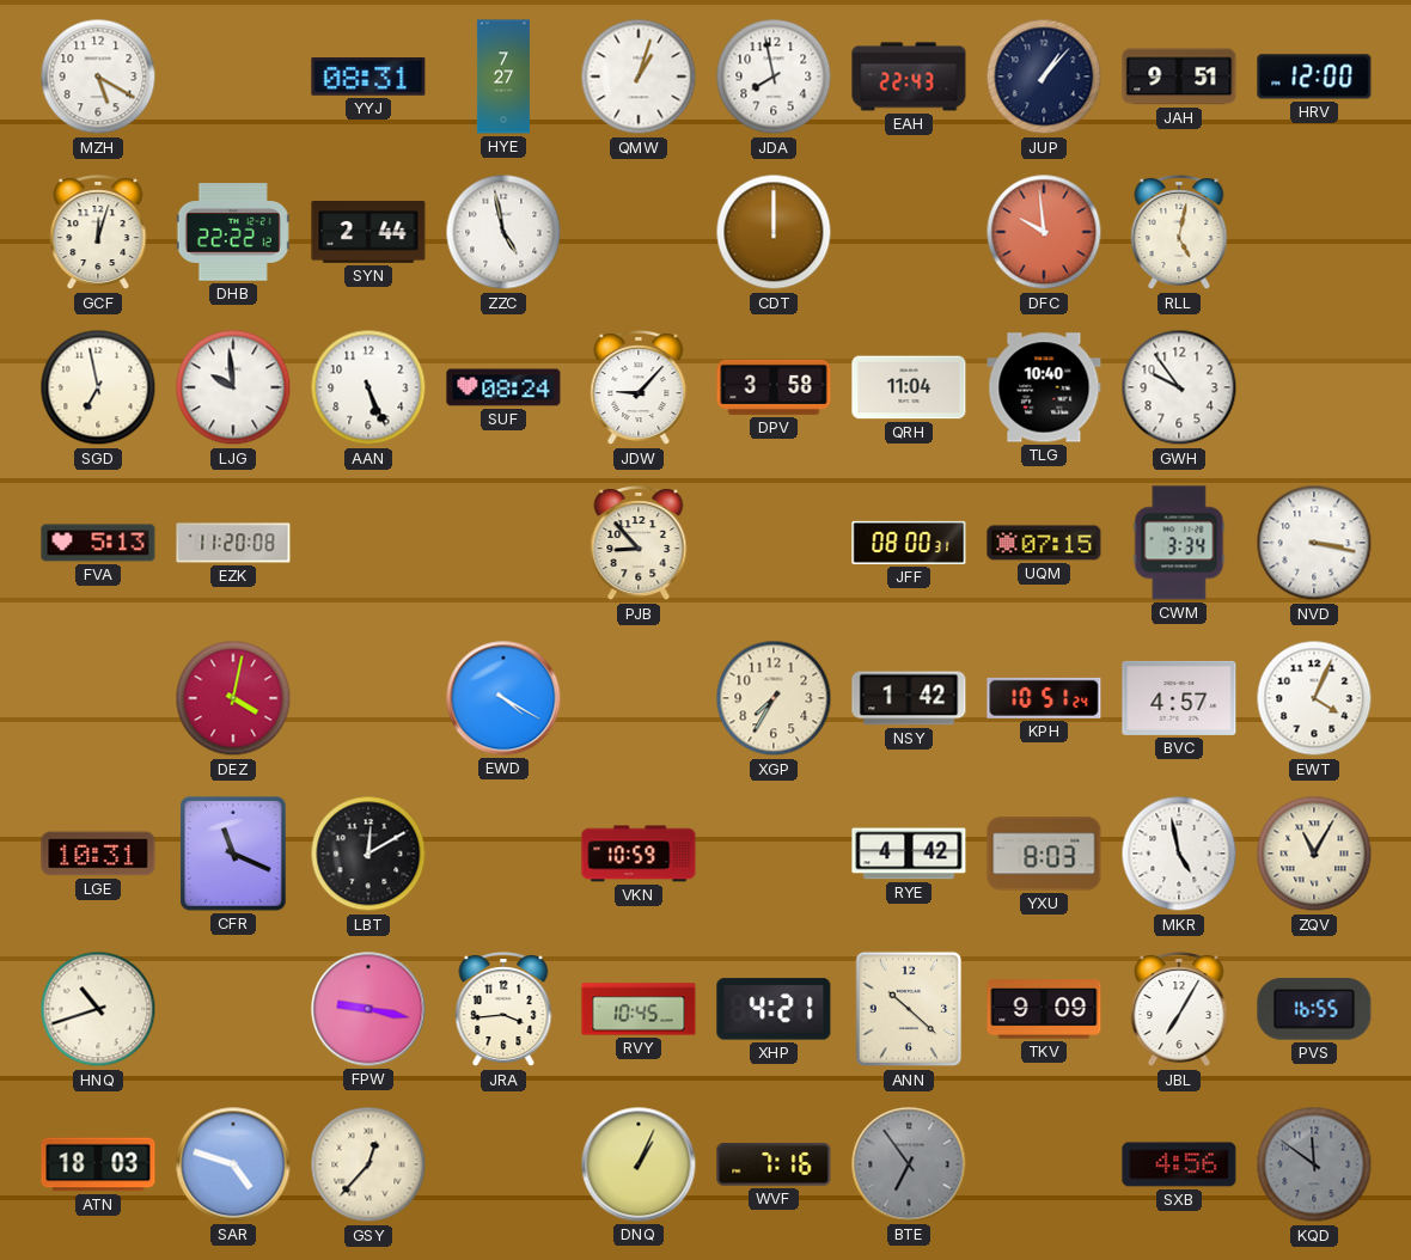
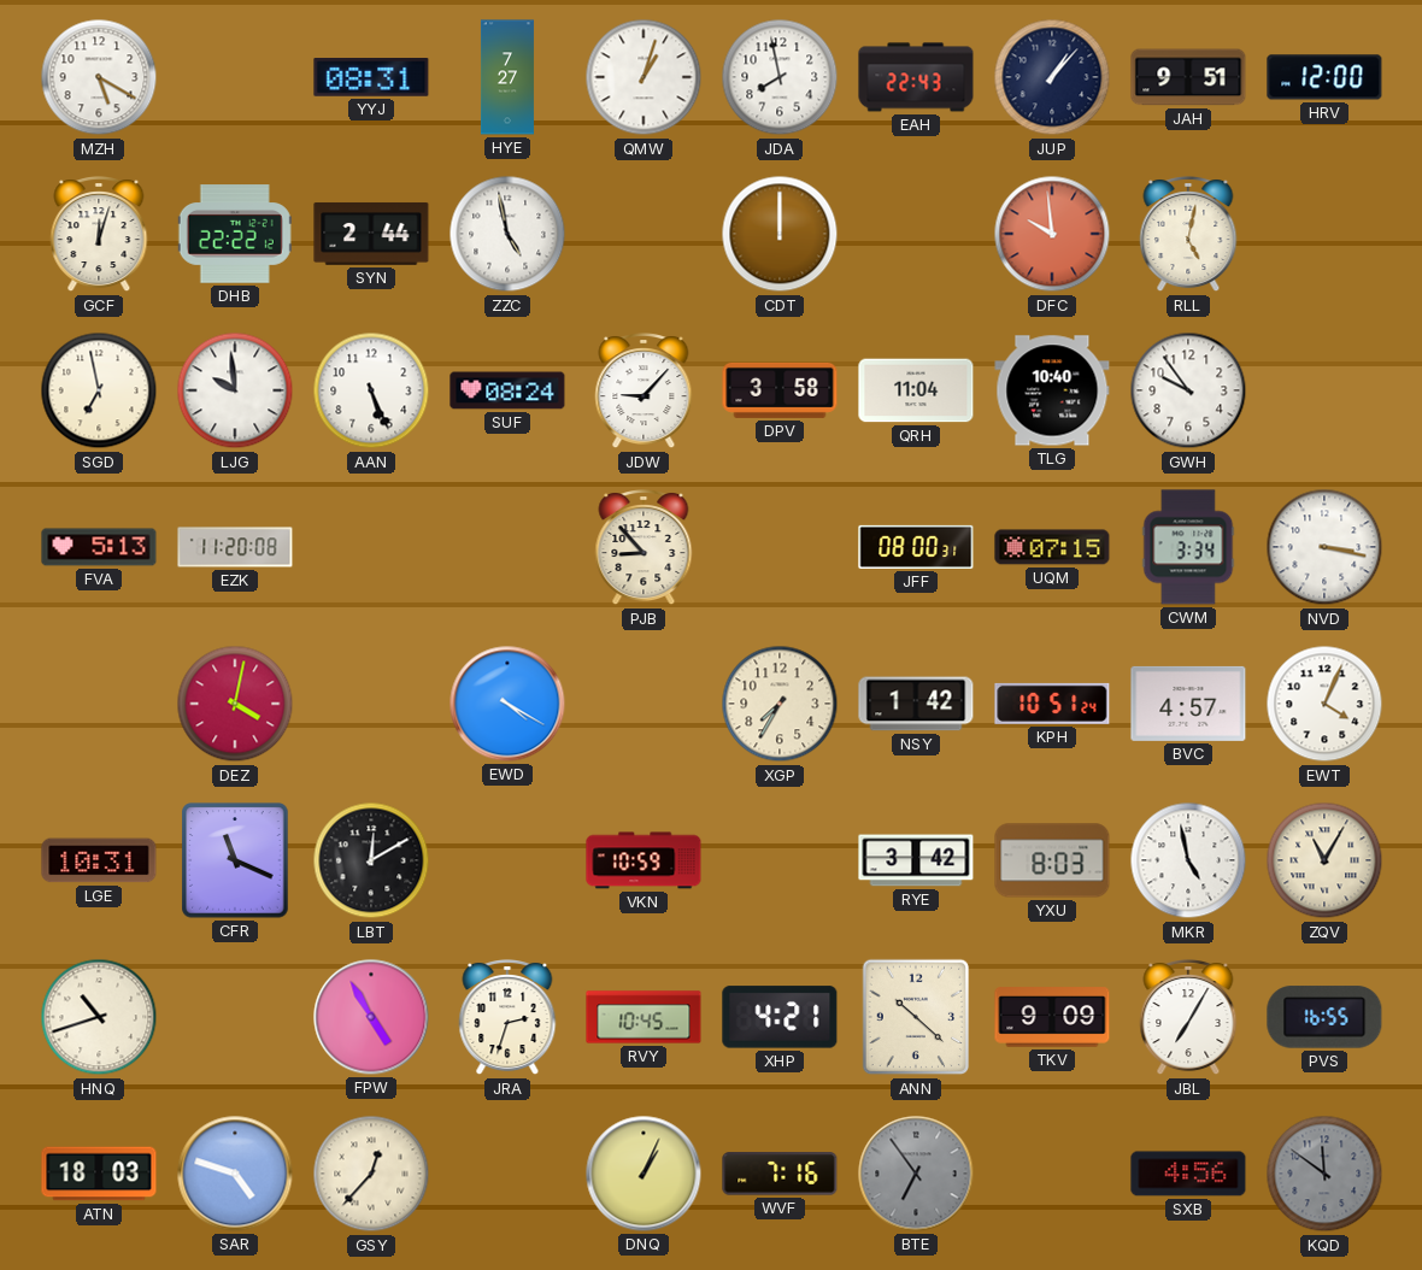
RYE: 4:42 -> 3:42
FPW: 9:17 -> 4:55
JRA: 3:44 -> 2:33
